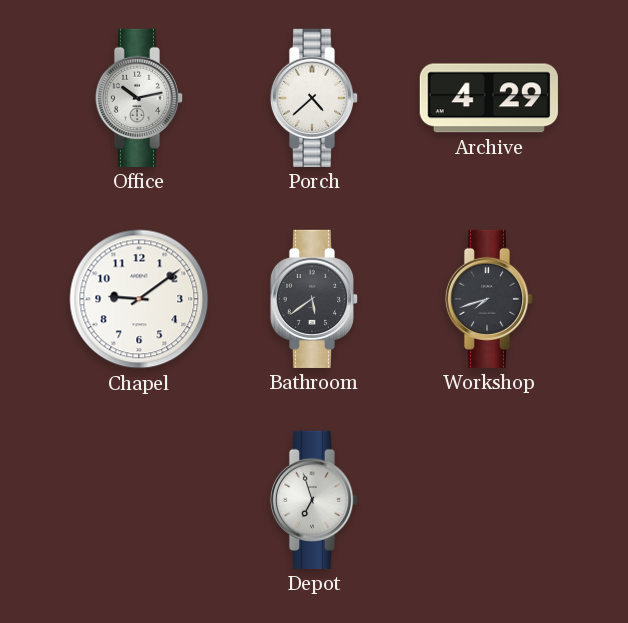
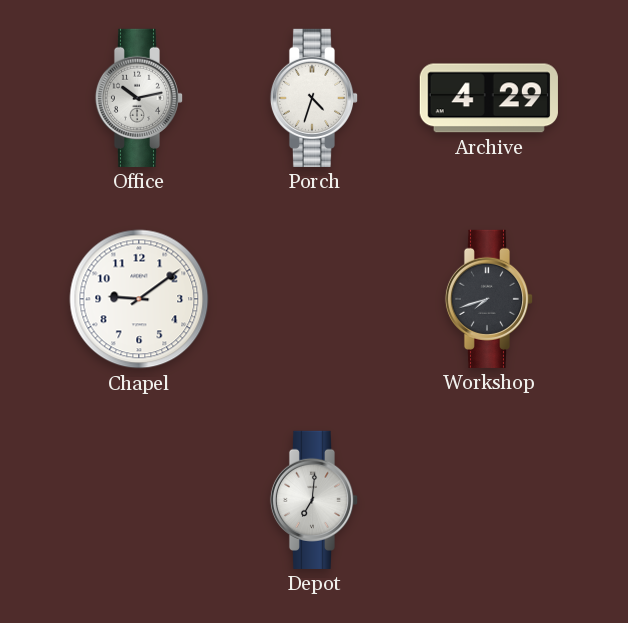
Porch: 4:38 -> 4:33
Bathroom: 5:39 -> none
Depot: 6:57 -> 7:01
